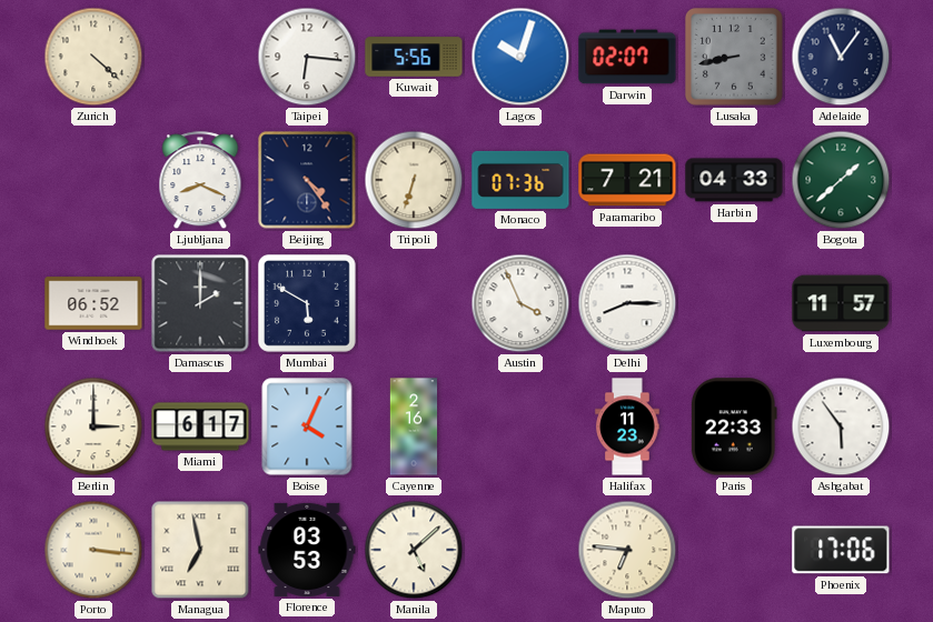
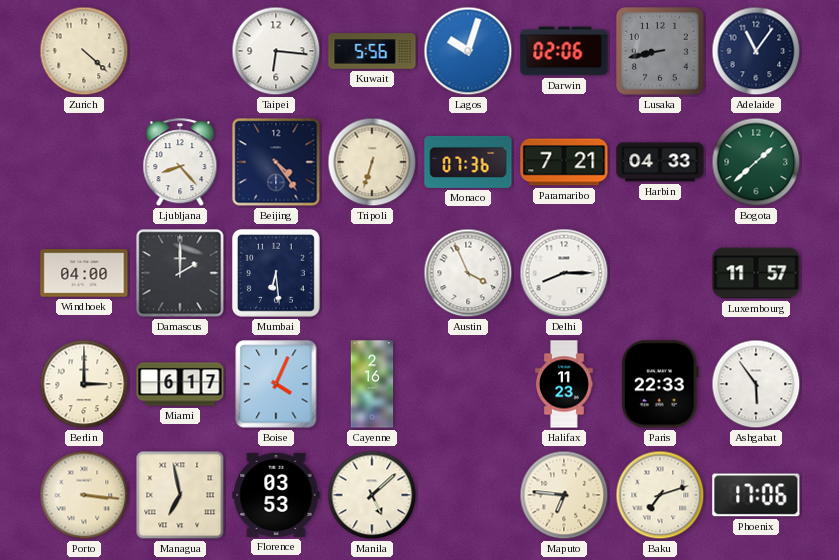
Darwin: 02:07 -> 02:06
Ljubljana: 8:19 -> 8:23
Windhoek: 06:52 -> 04:00
Mumbai: 5:50 -> 6:29
Baku: none -> 7:12
